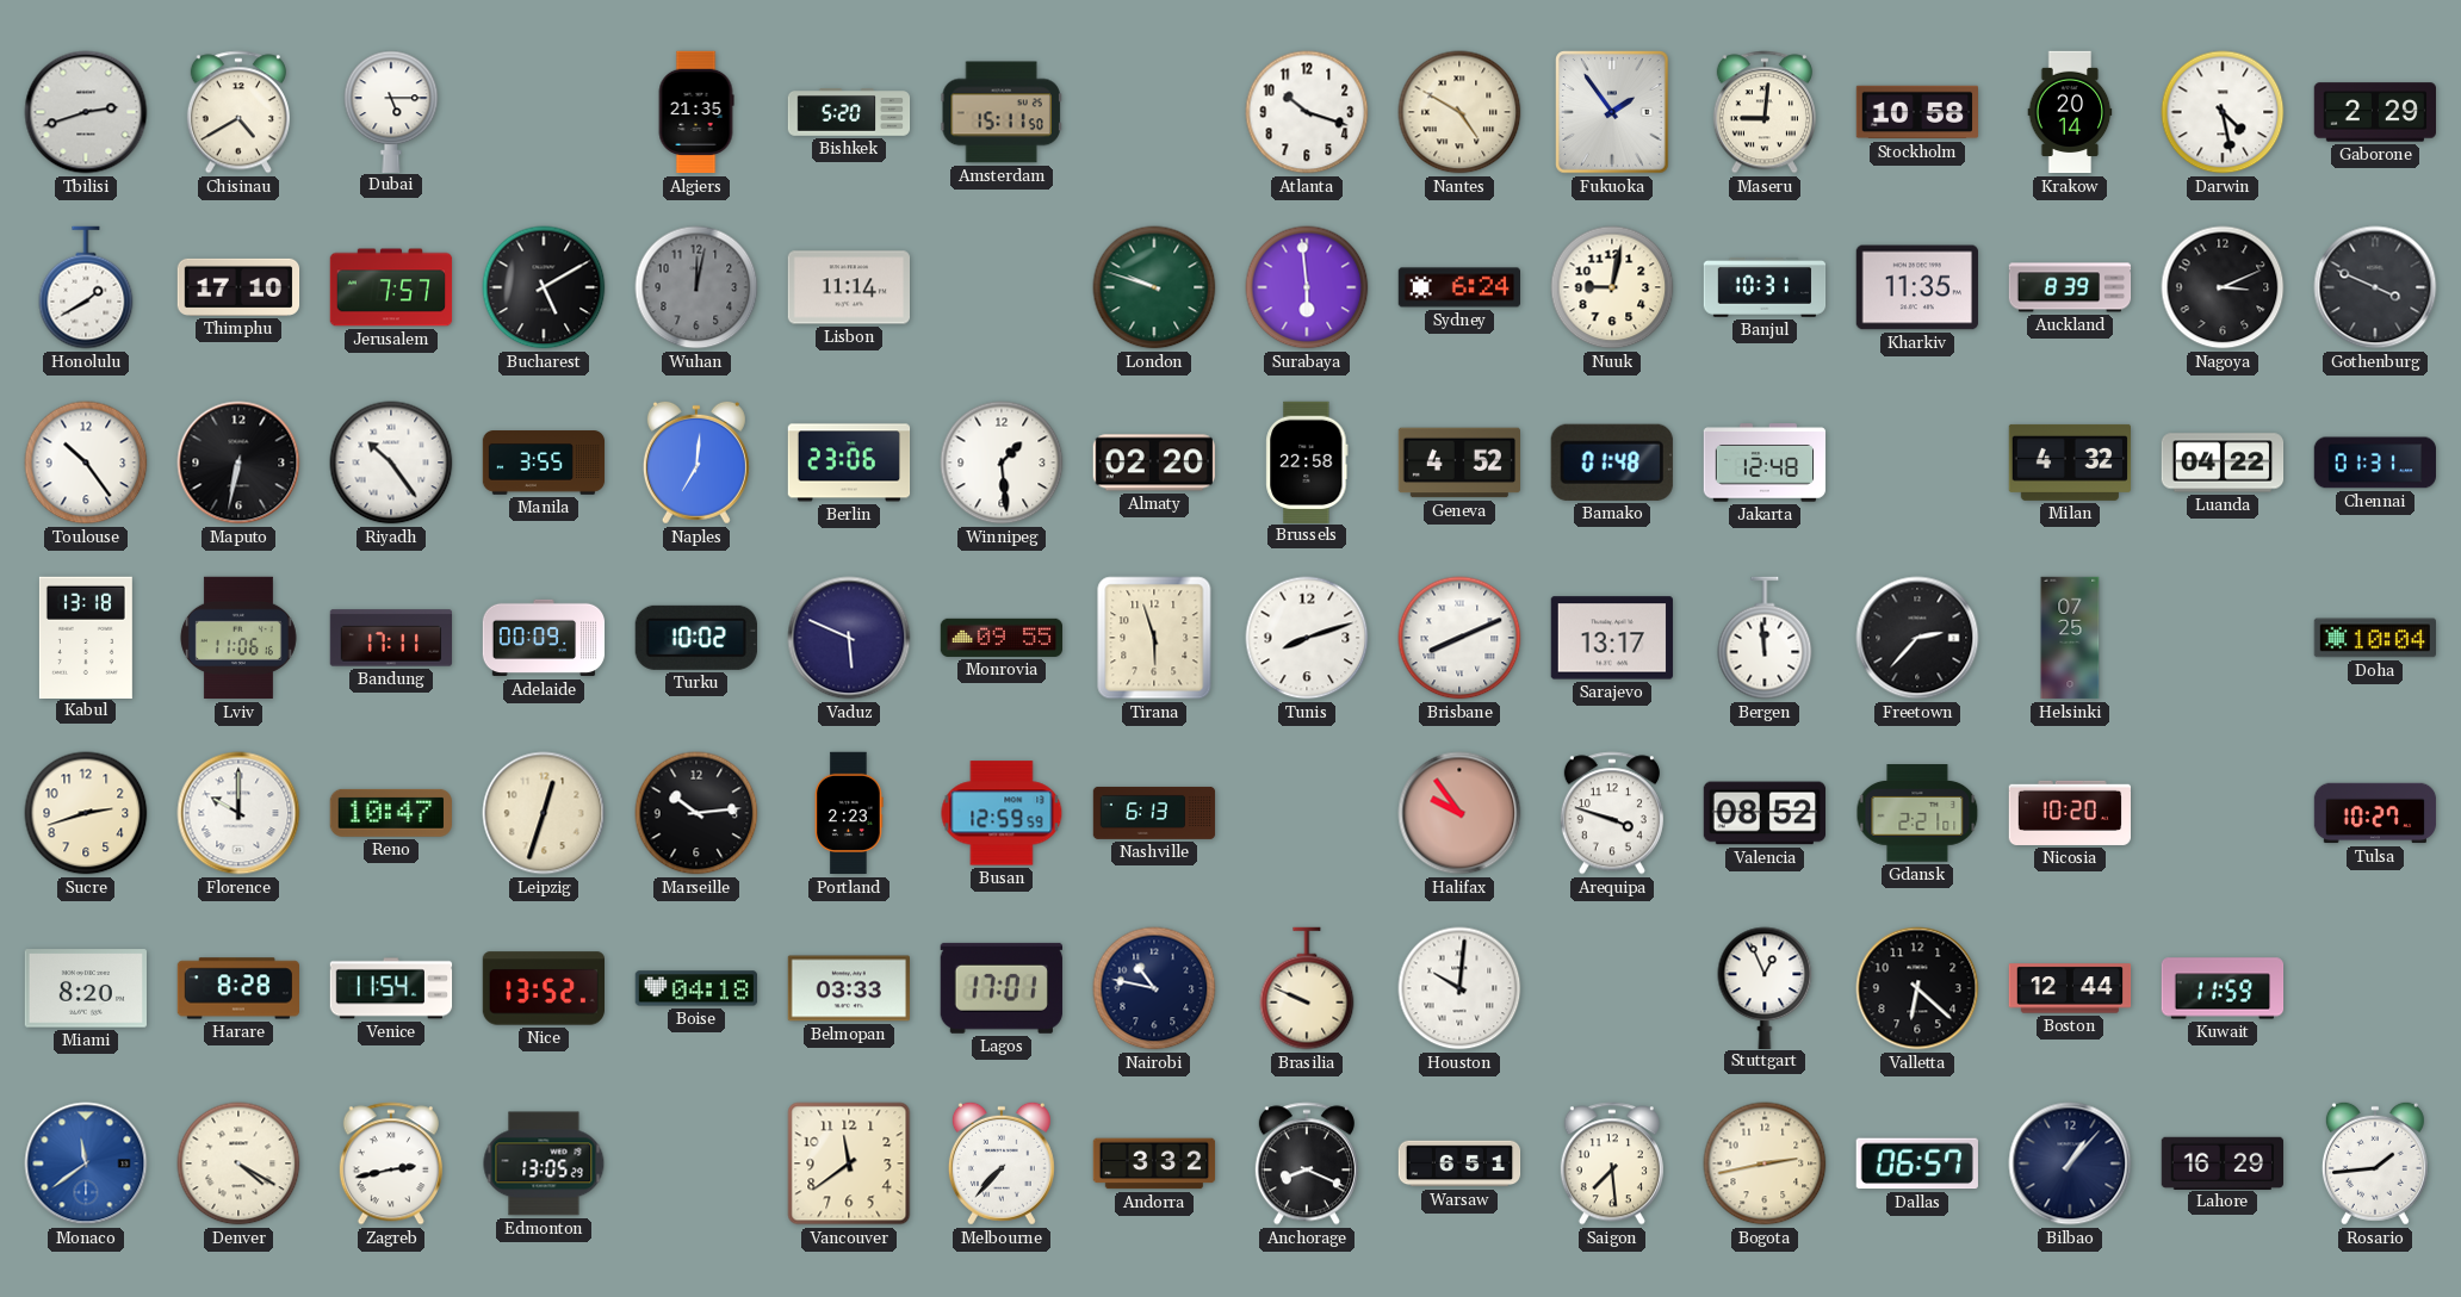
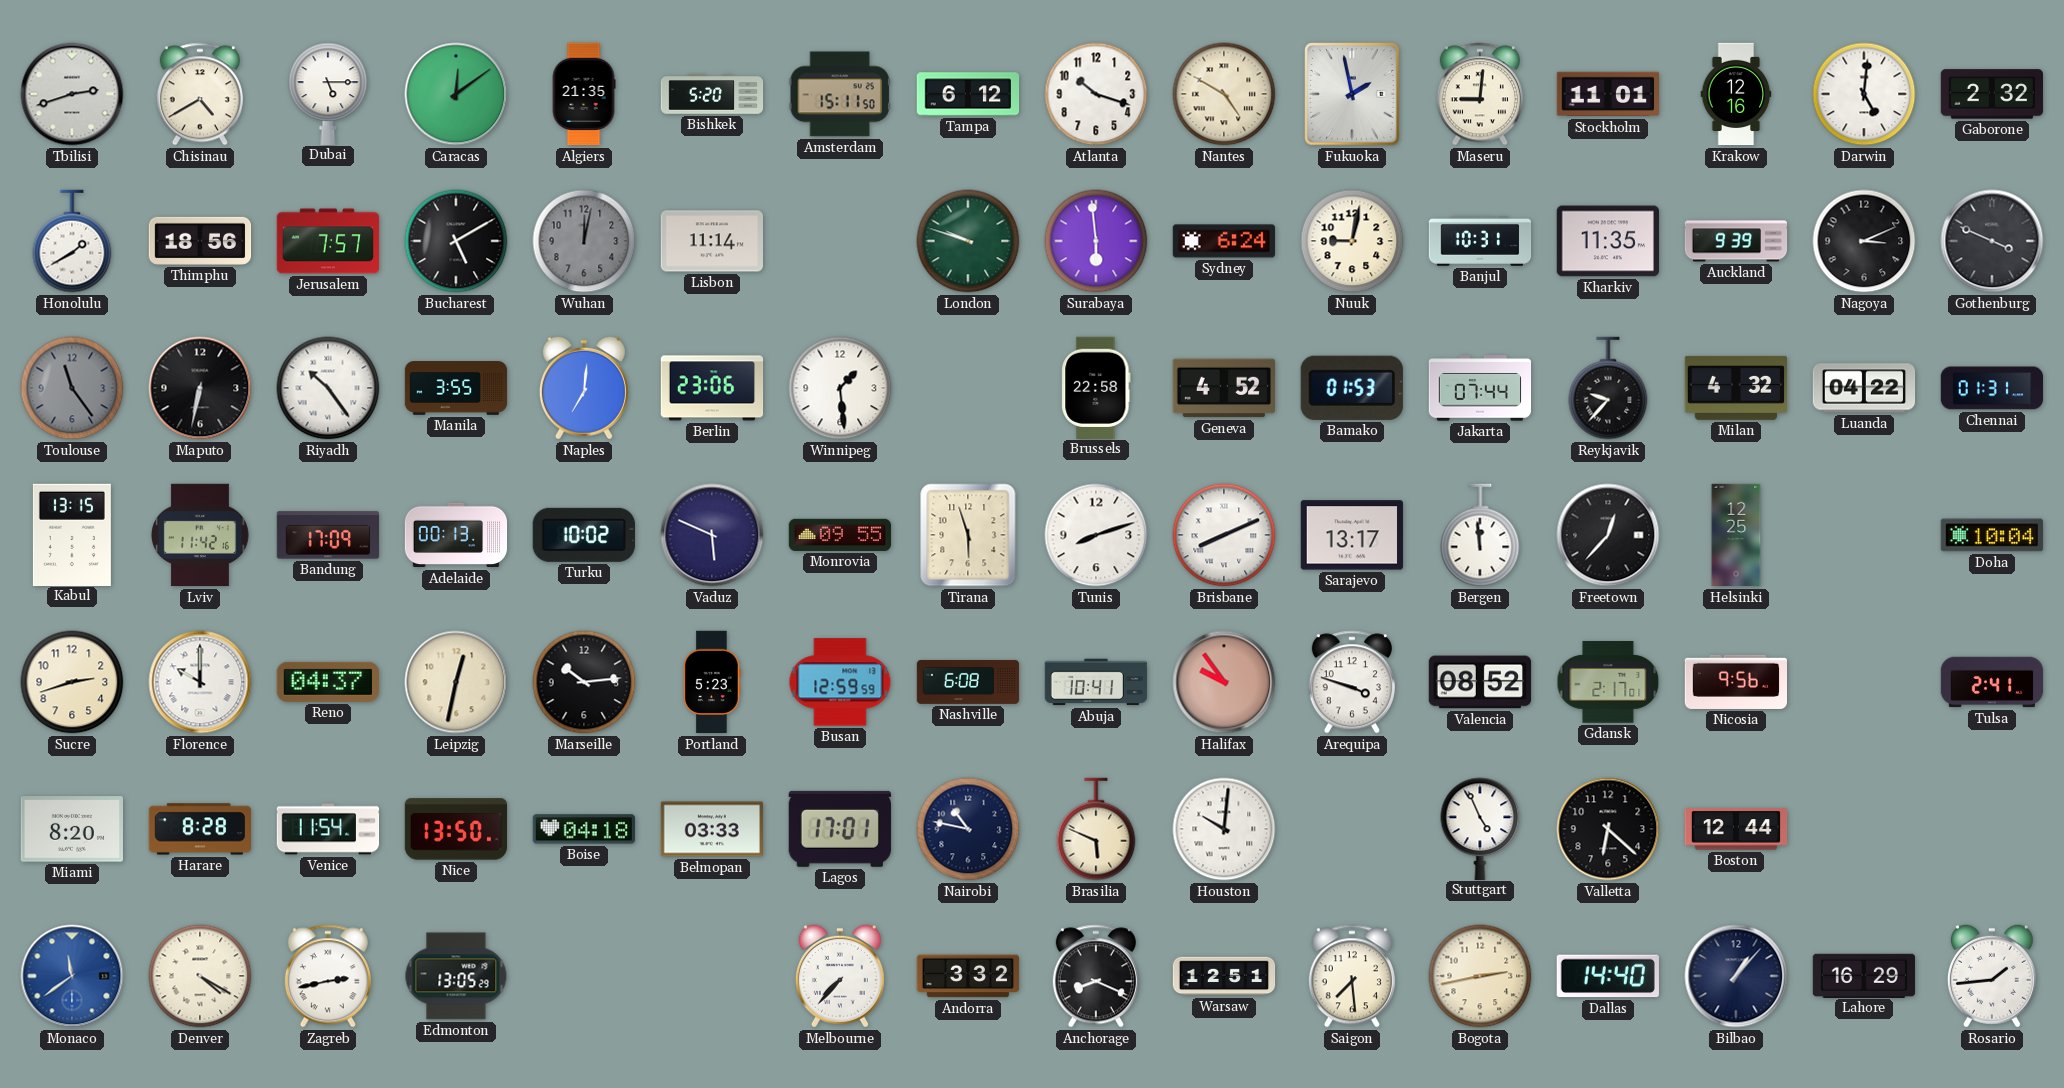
Caracas: none -> 12:09
Tampa: none -> 6:12
Fukuoka: 1:54 -> 1:58
Stockholm: 10:58 -> 11:01
Krakow: 20:14 -> 12:16
Darwin: 4:28 -> 5:01
Gaborone: 2:29 -> 2:32
Thimphu: 17:10 -> 18:56
Auckland: 8:39 -> 9:39
Toulouse: 10:24 -> 11:24
Toulouse dial: white -> grey
Almaty: 02:20 -> none
Bamako: 01:48 -> 01:53
Jakarta: 12:48 -> 07:44
Reykjavik: none -> 9:37
Kabul: 13:18 -> 13:15
Lviv: 11:06 -> 11:42
Bandung: 17:11 -> 17:09
Adelaide: 00:09 -> 00:13
Freetown: 2:37 -> 12:37
Helsinki: 07:25 -> 12:25
Reno: 10:47 -> 04:37
Leipzig: 12:33 -> 12:32
Portland: 2:23 -> 5:23
Nashville: 6:13 -> 6:08
Abuja: none -> 10:41
Gdansk: 2:21 -> 2:17
Nicosia: 10:20 -> 9:56
Tulsa: 10:27 -> 2:41
Nice: 13:52 -> 13:50
Brasilia: 9:49 -> 5:49
Stuttgart: 12:56 -> 4:56
Kuwait: 11:59 -> none
Vancouver: 11:39 -> none
Warsaw: 6:51 -> 12:51
Dallas: 06:57 -> 14:40
